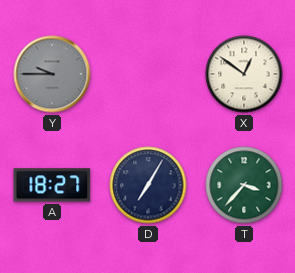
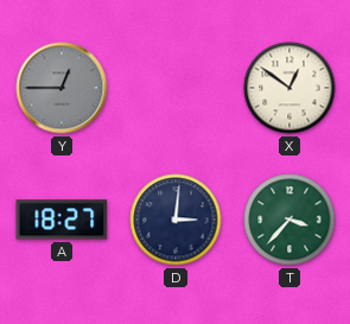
Y: 9:45 -> 12:45
D: 7:05 -> 3:01
